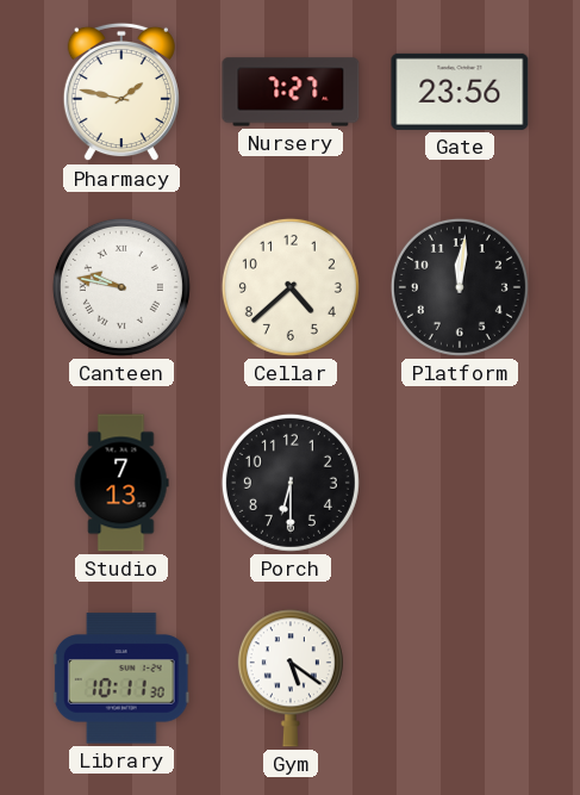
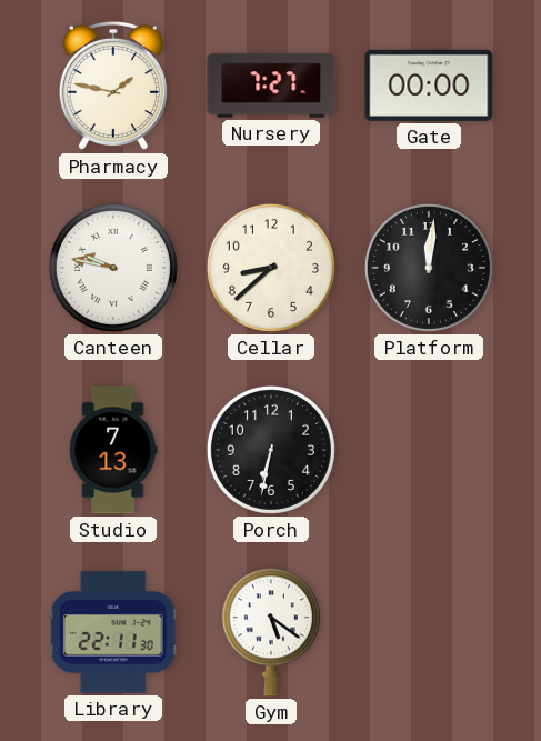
Gate: 23:56 -> 00:00
Cellar: 4:38 -> 8:38
Porch: 6:30 -> 6:32
Library: 10:11 -> 22:11
